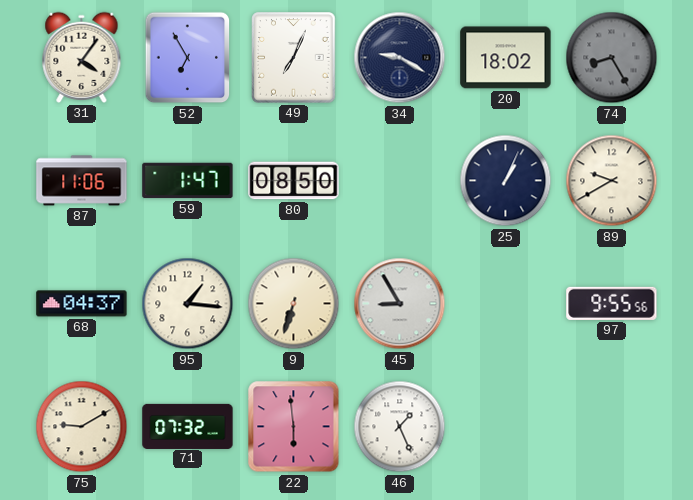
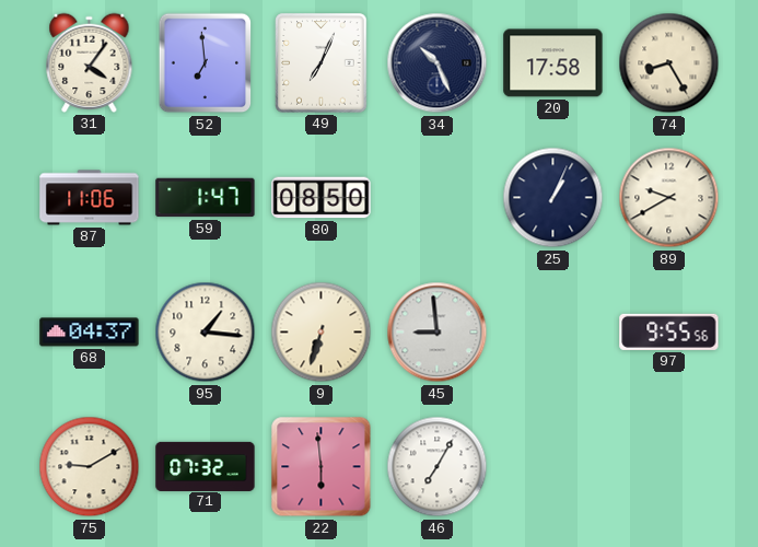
52: 6:55 -> 6:59
34: 9:20 -> 10:26
20: 18:02 -> 17:58
74 dial: grey -> cream
45: 8:55 -> 8:59
46: 1:26 -> 7:05
